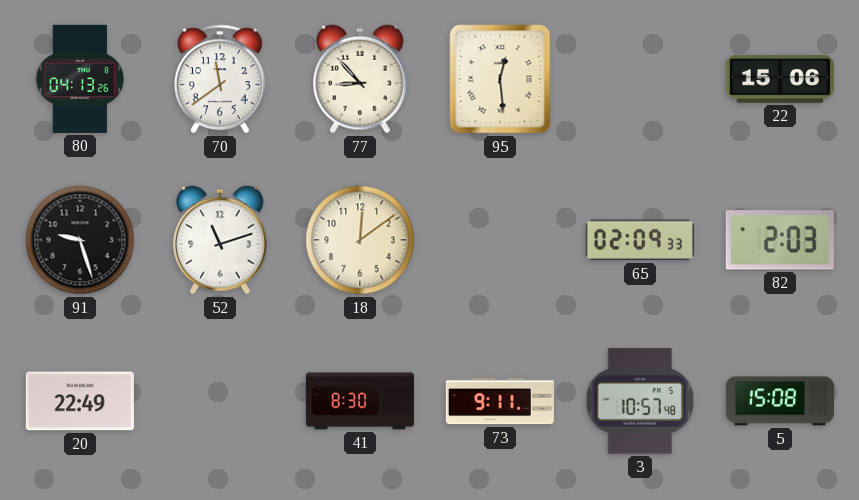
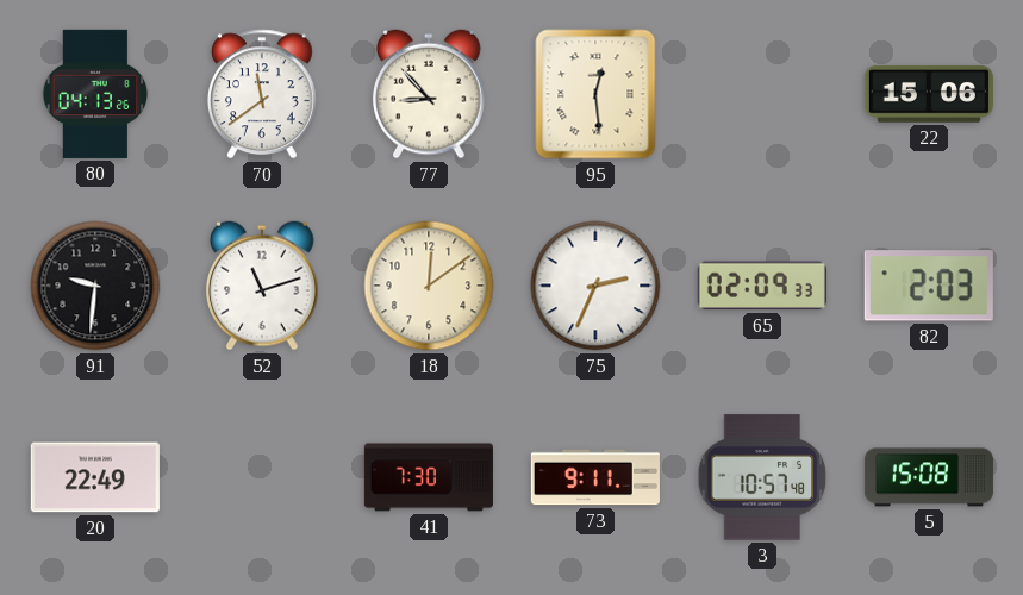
91: 9:27 -> 9:31
75: none -> 2:34
41: 8:30 -> 7:30
